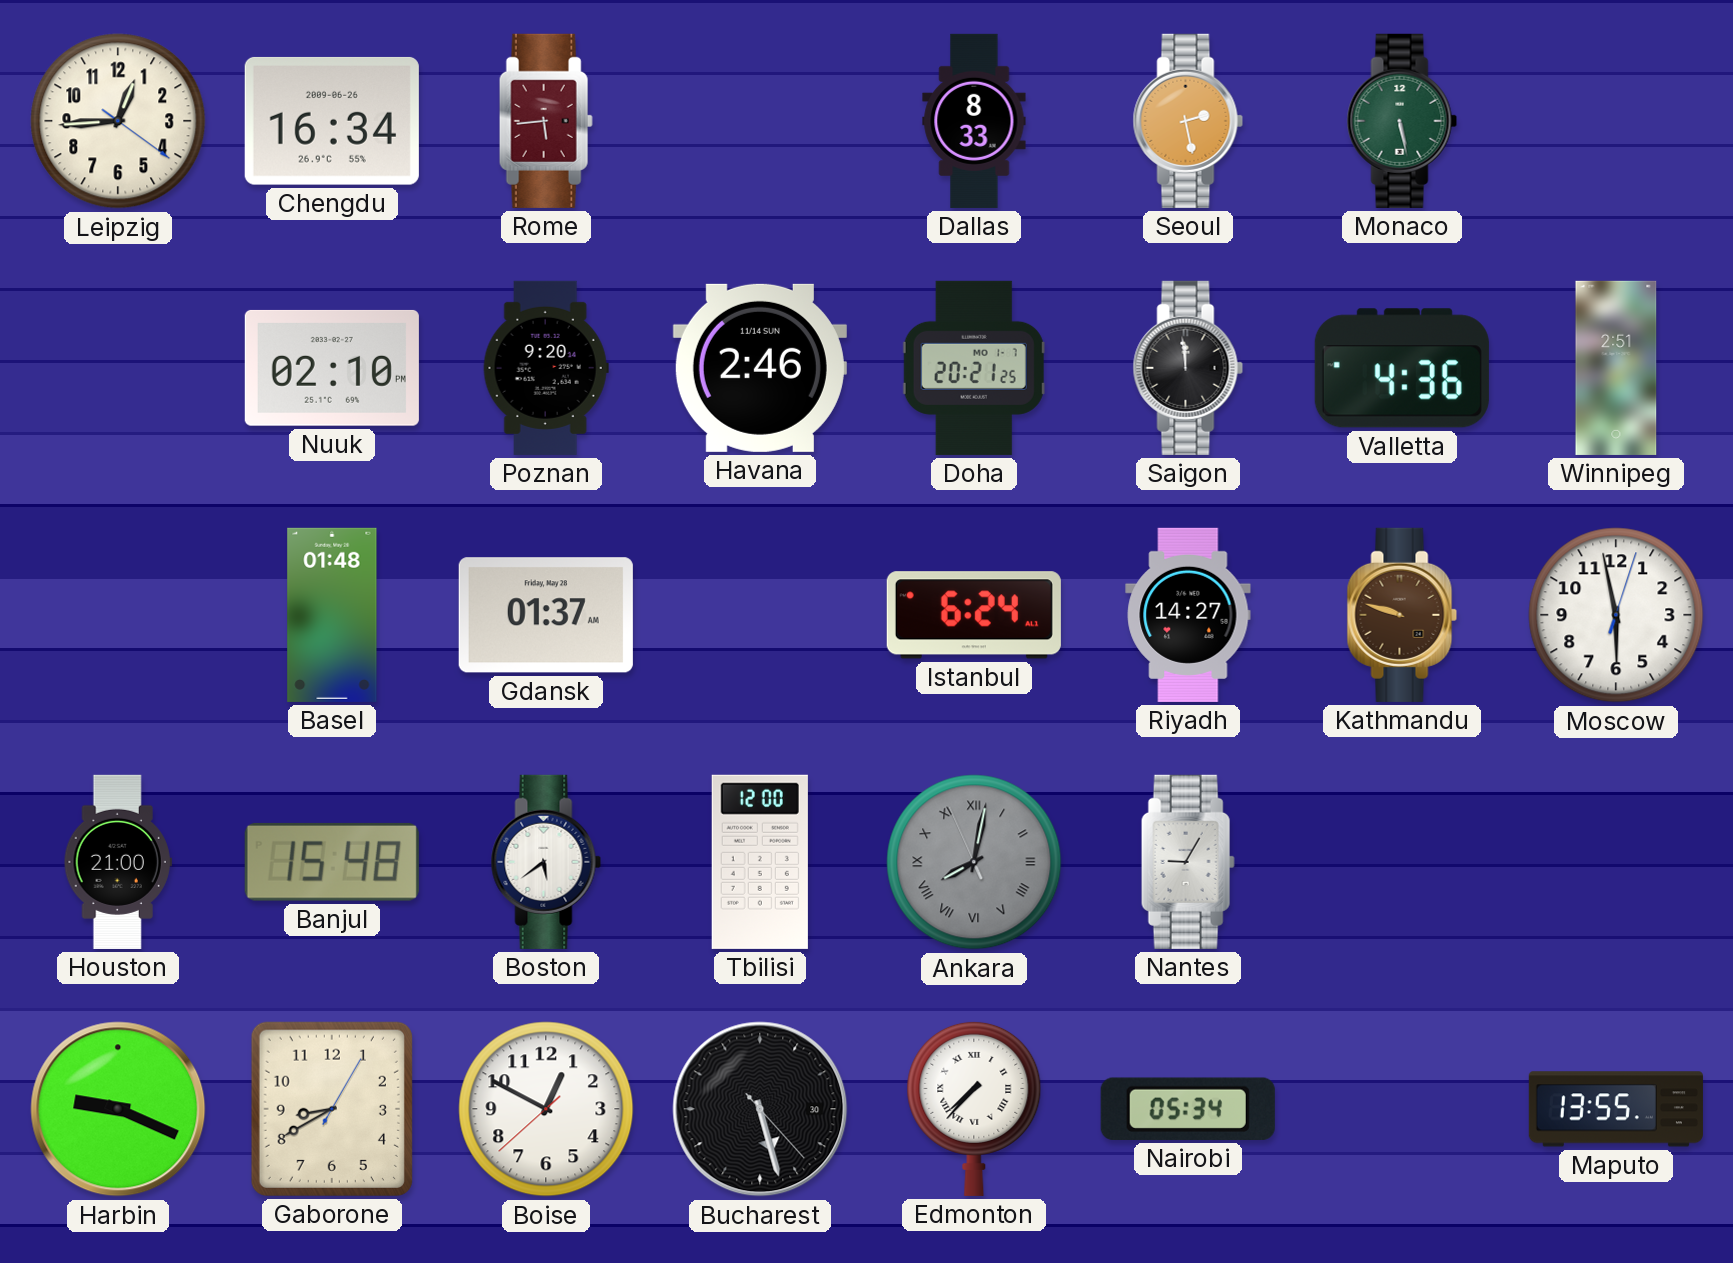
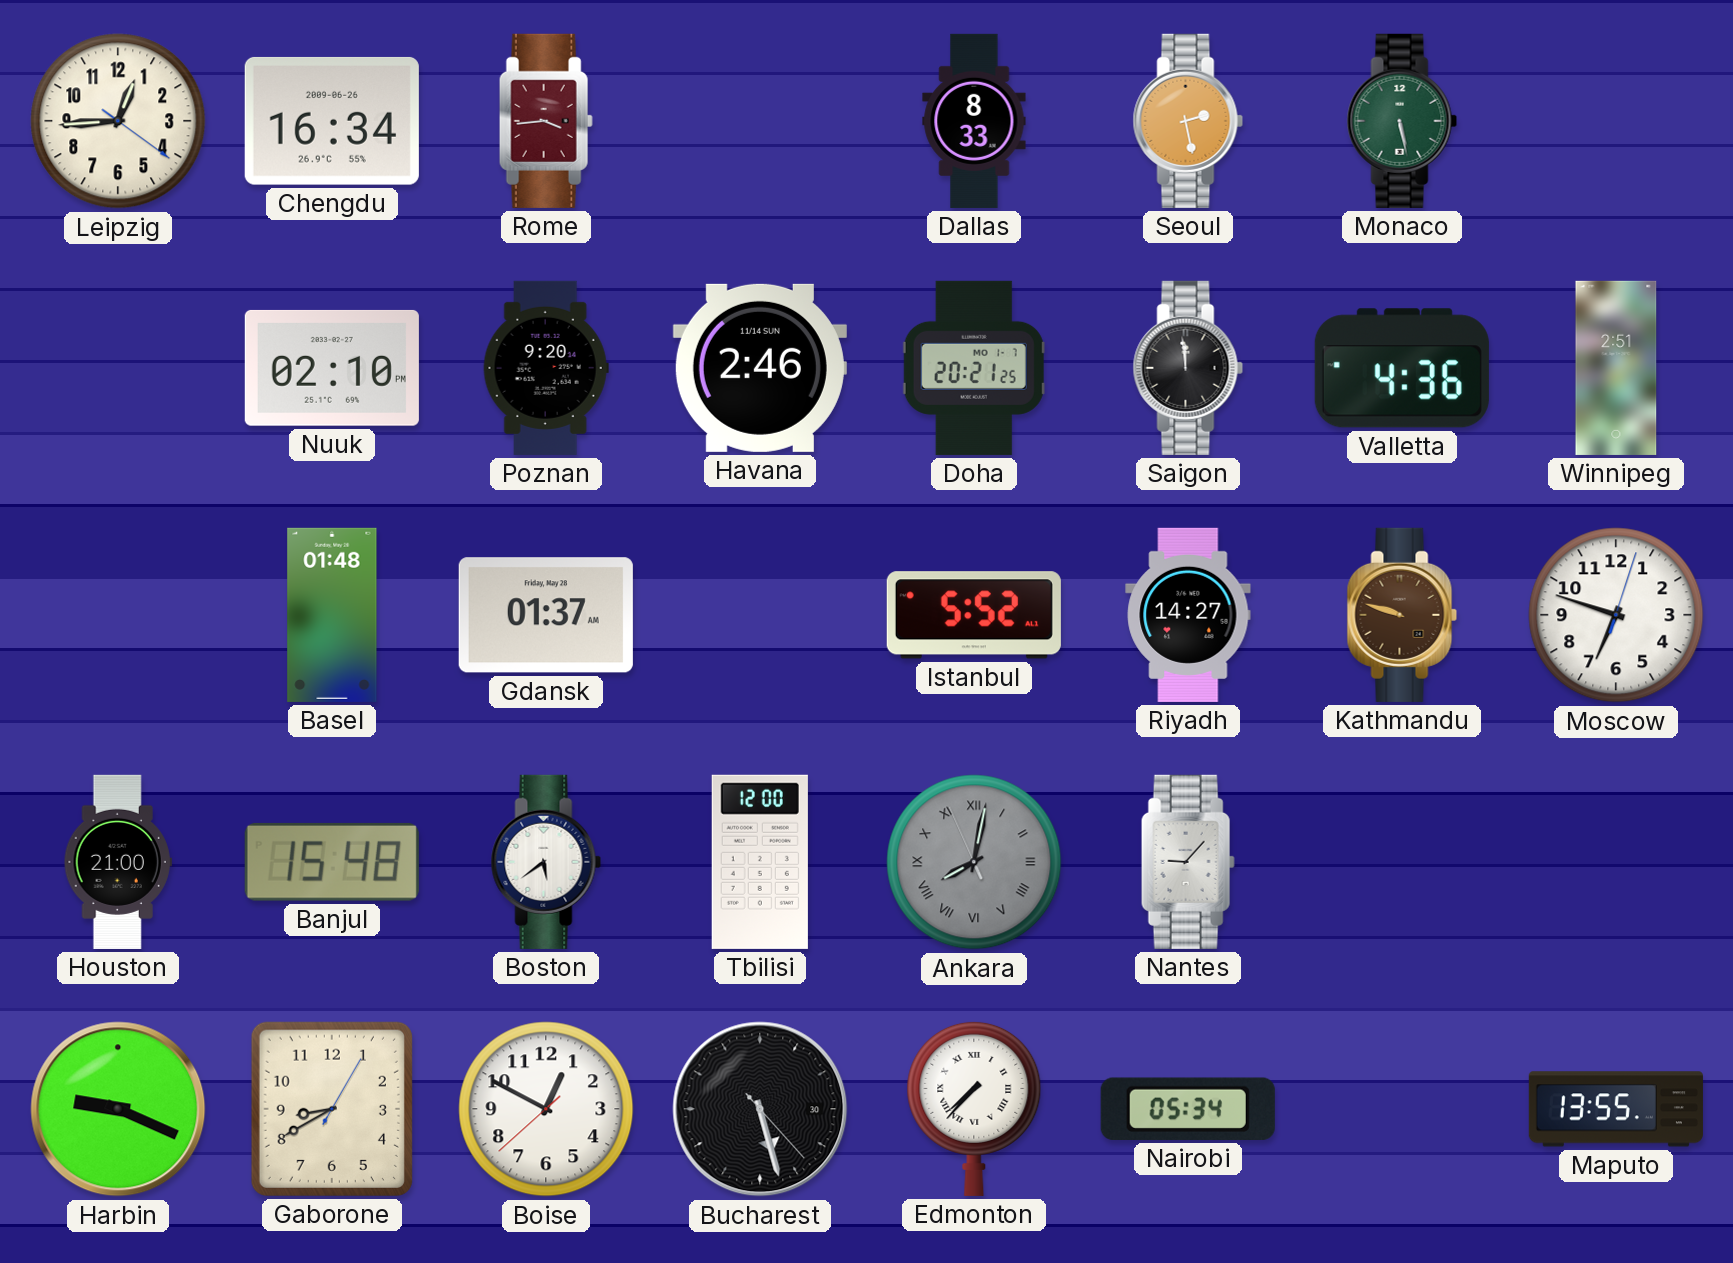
Rome: 5:44 -> 3:44
Istanbul: 6:24 -> 5:52
Moscow: 5:58 -> 6:48
Nantes: 9:05 -> 9:07
